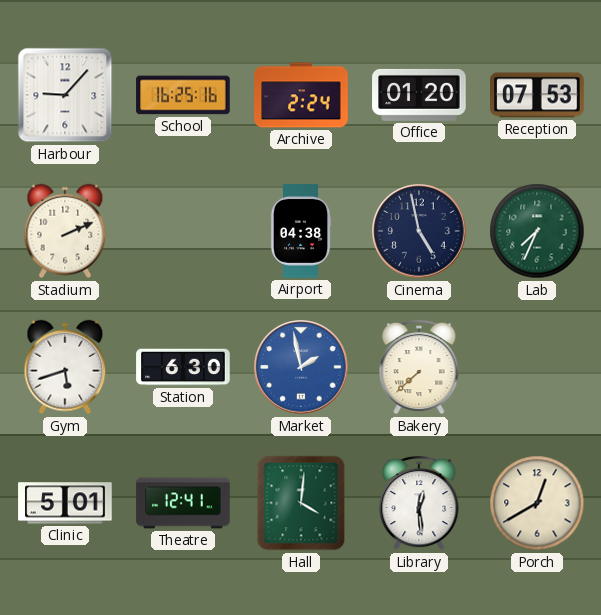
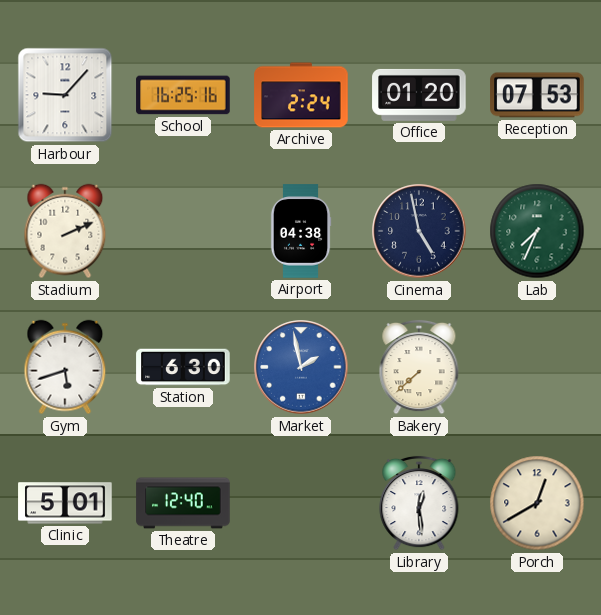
Theatre: 12:41 -> 12:40
Hall: 4:01 -> none
